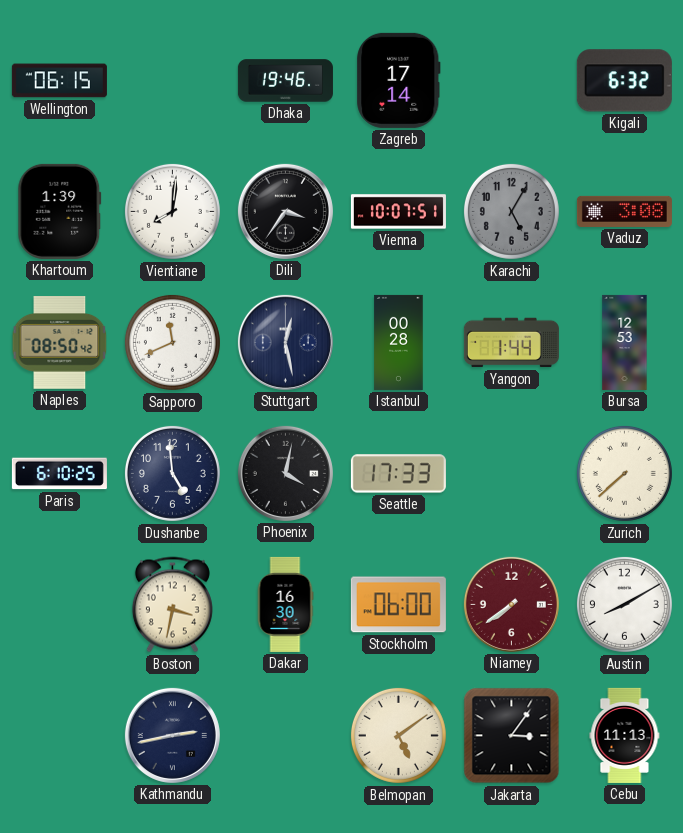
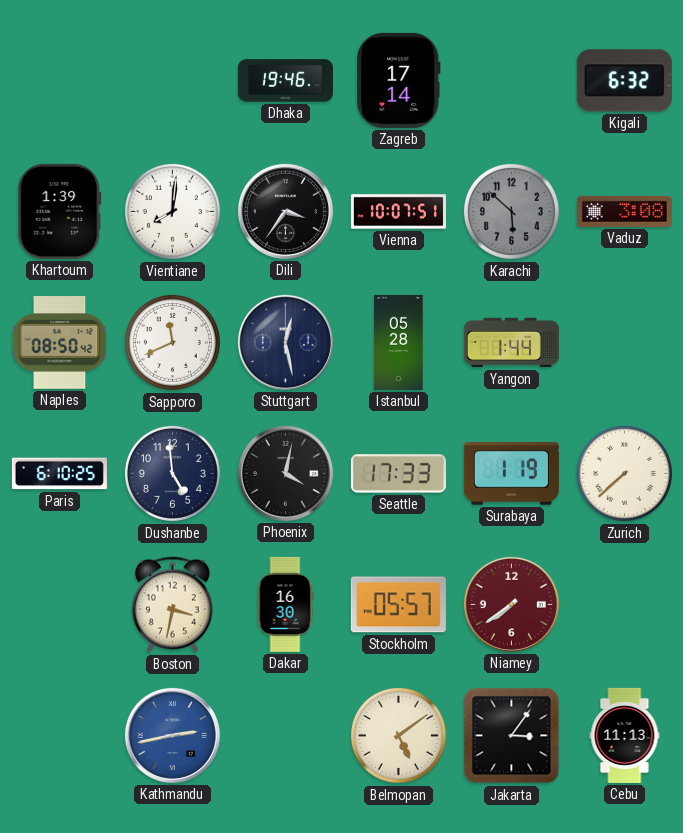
Wellington: 06:15 -> none
Karachi: 5:05 -> 5:52
Istanbul: 00:28 -> 05:28
Bursa: 12:53 -> none
Surabaya: none -> 1:19
Stockholm: 06:00 -> 05:57
Austin: 8:10 -> none
Kathmandu dial: navy -> blue
